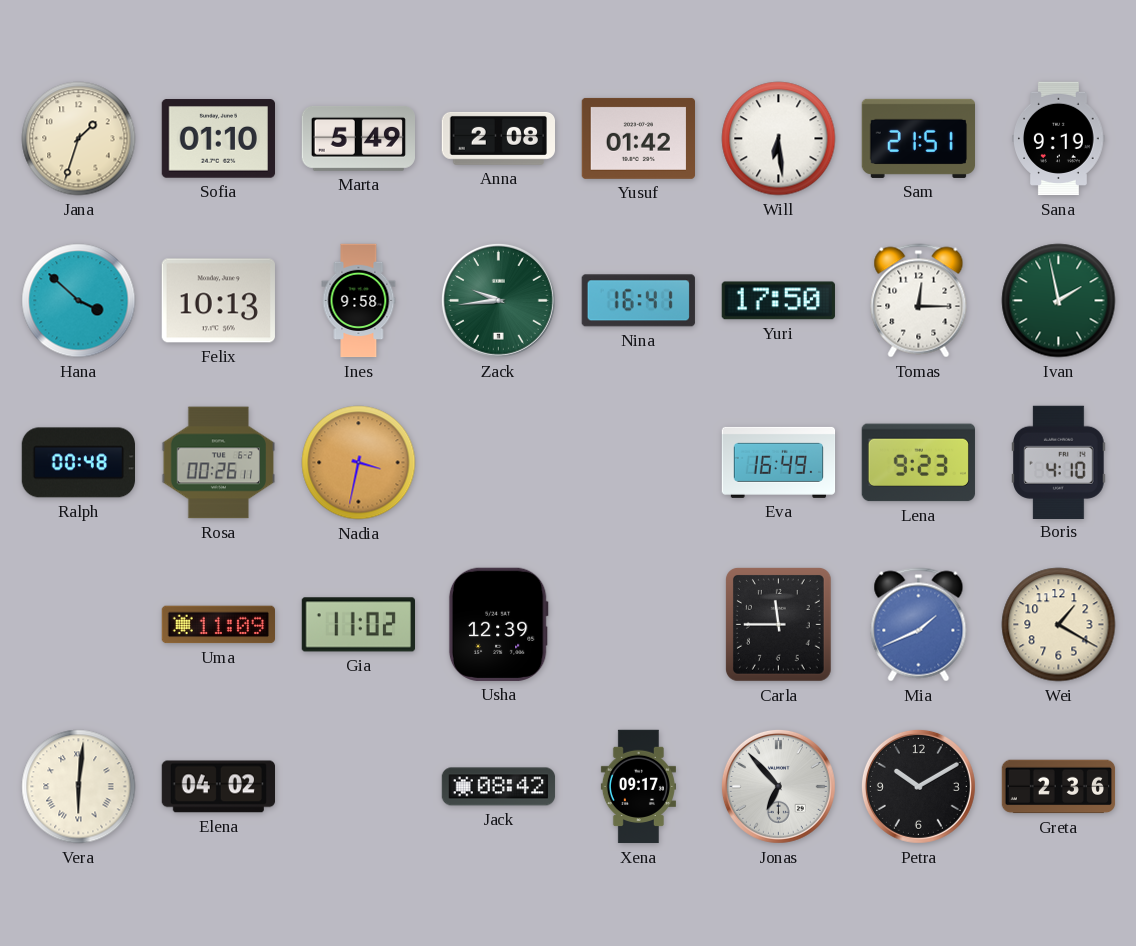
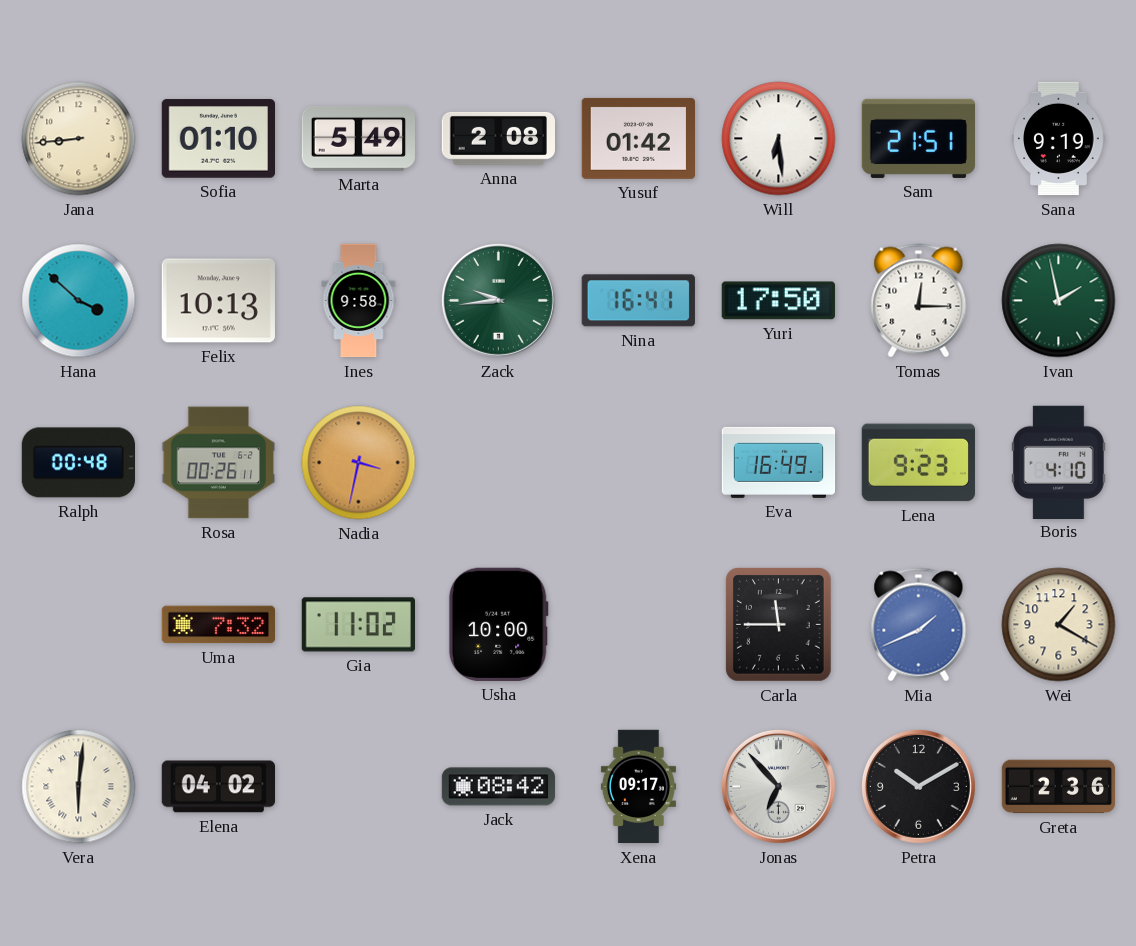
Jana: 1:33 -> 8:44
Uma: 11:09 -> 7:32
Usha: 12:39 -> 10:00
